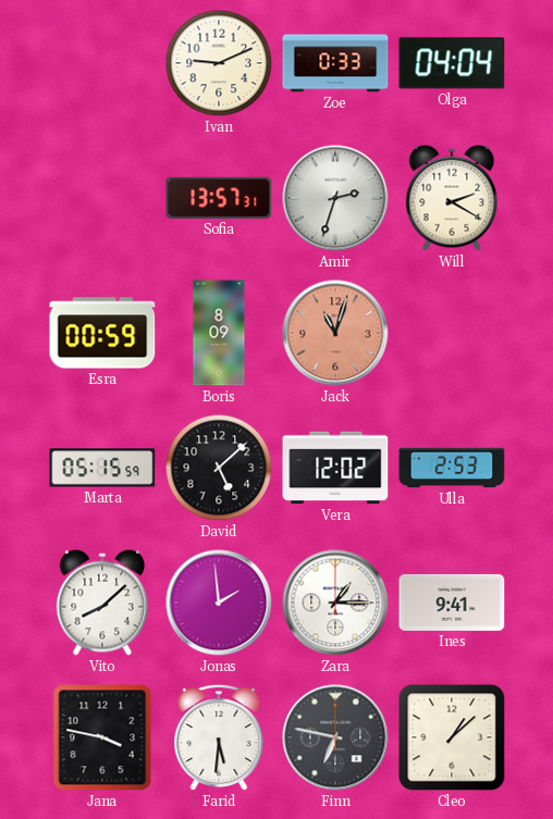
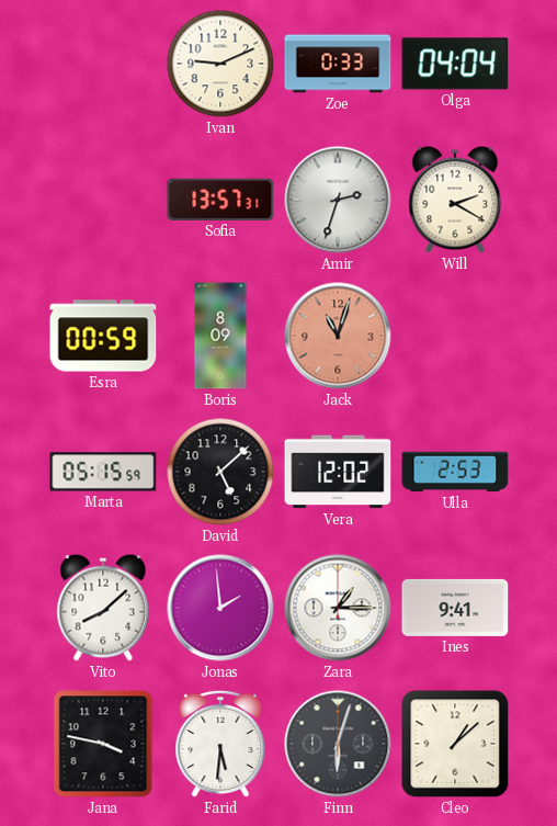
Finn: 6:47 -> 6:03
